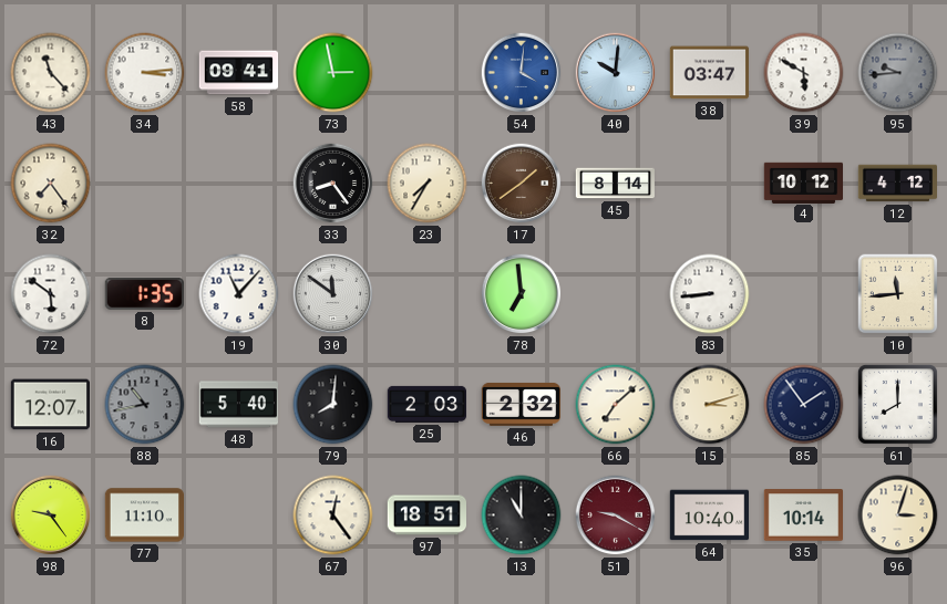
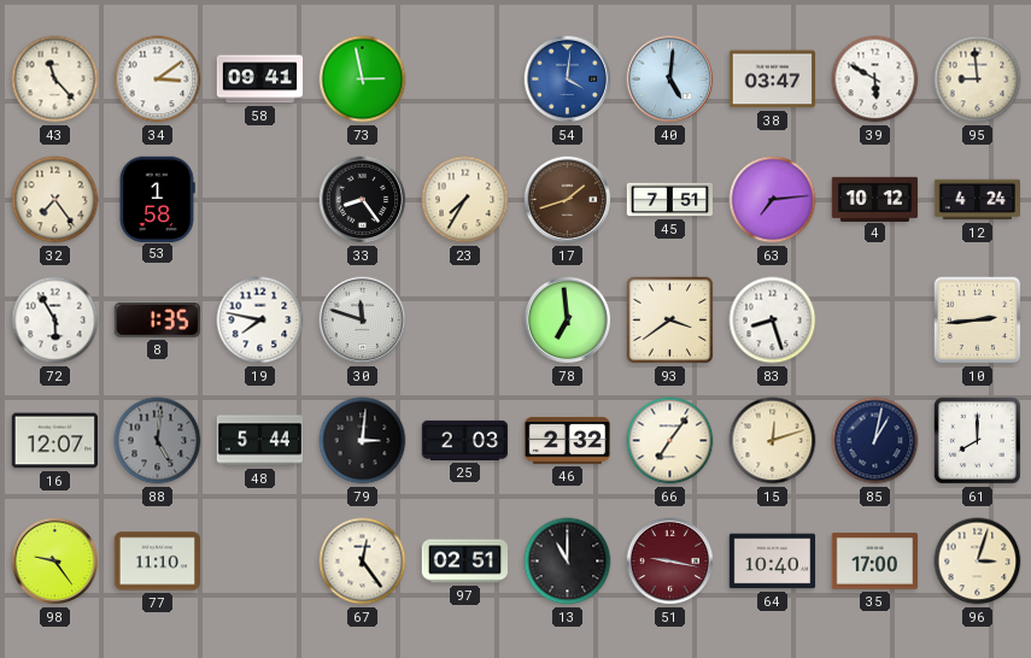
34: 3:14 -> 3:09
40: 10:01 -> 5:01
95: 9:44 -> 8:59
95 dial: grey -> cream
53: none -> 1:58
17: 1:39 -> 1:42
45: 8:14 -> 7:51
63: none -> 7:14
12: 4:12 -> 4:24
72: 5:51 -> 5:55
19: 11:07 -> 7:47
30: 11:51 -> 11:48
93: none -> 3:39
83: 8:44 -> 8:27
10: 11:44 -> 2:44
88: 10:43 -> 5:01
48: 5:40 -> 5:44
79: 8:01 -> 3:01
66: 7:08 -> 7:06
15: 3:12 -> 12:12
85: 1:54 -> 1:02
97: 18:51 -> 02:51
51: 9:20 -> 9:17
35: 10:14 -> 17:00
